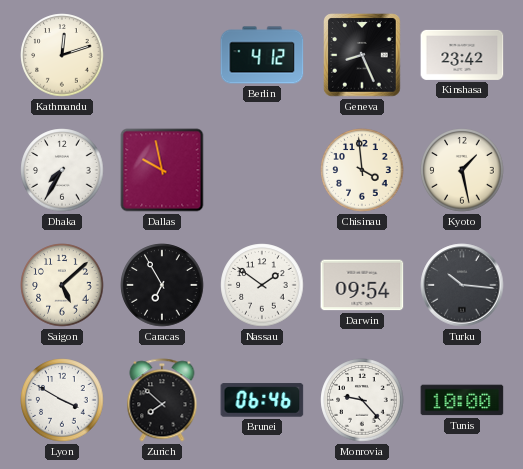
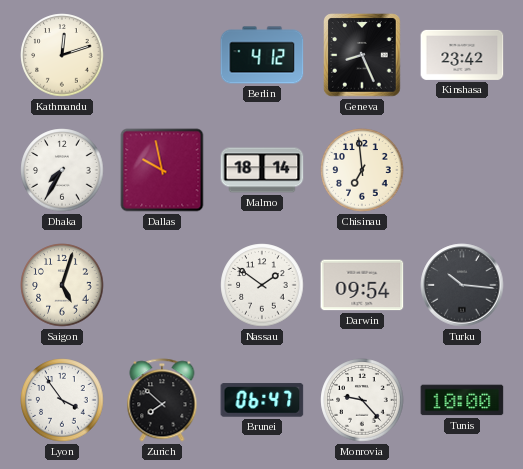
Malmo: none -> 18:14
Chisinau: 3:59 -> 6:59
Kyoto: 1:28 -> none
Saigon: 5:08 -> 5:03
Caracas: 6:55 -> none
Lyon: 3:50 -> 3:54
Brunei: 06:46 -> 06:47
